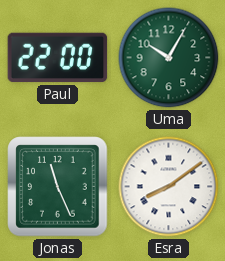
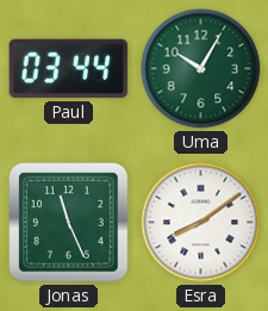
Paul: 22:00 -> 03:44
